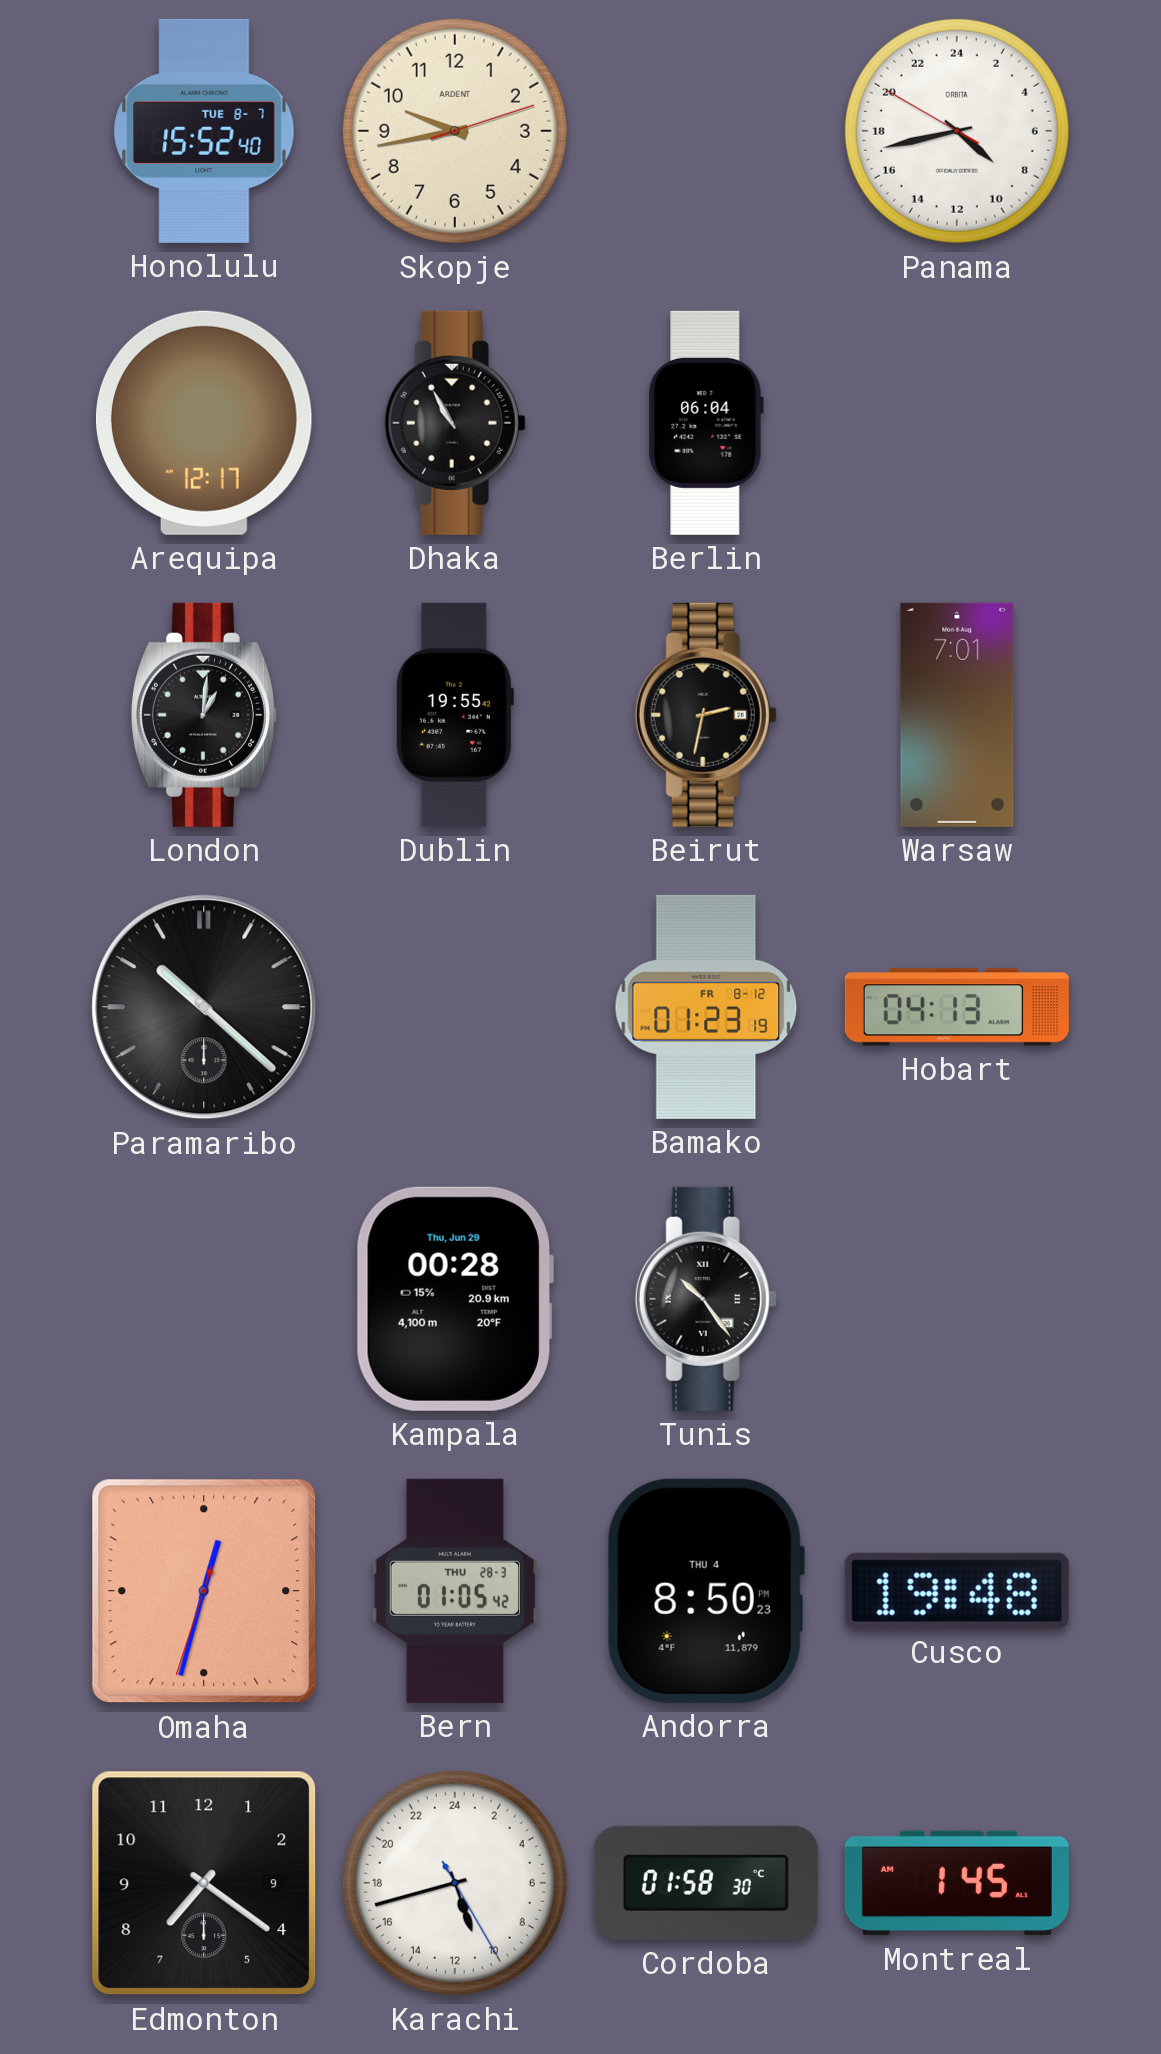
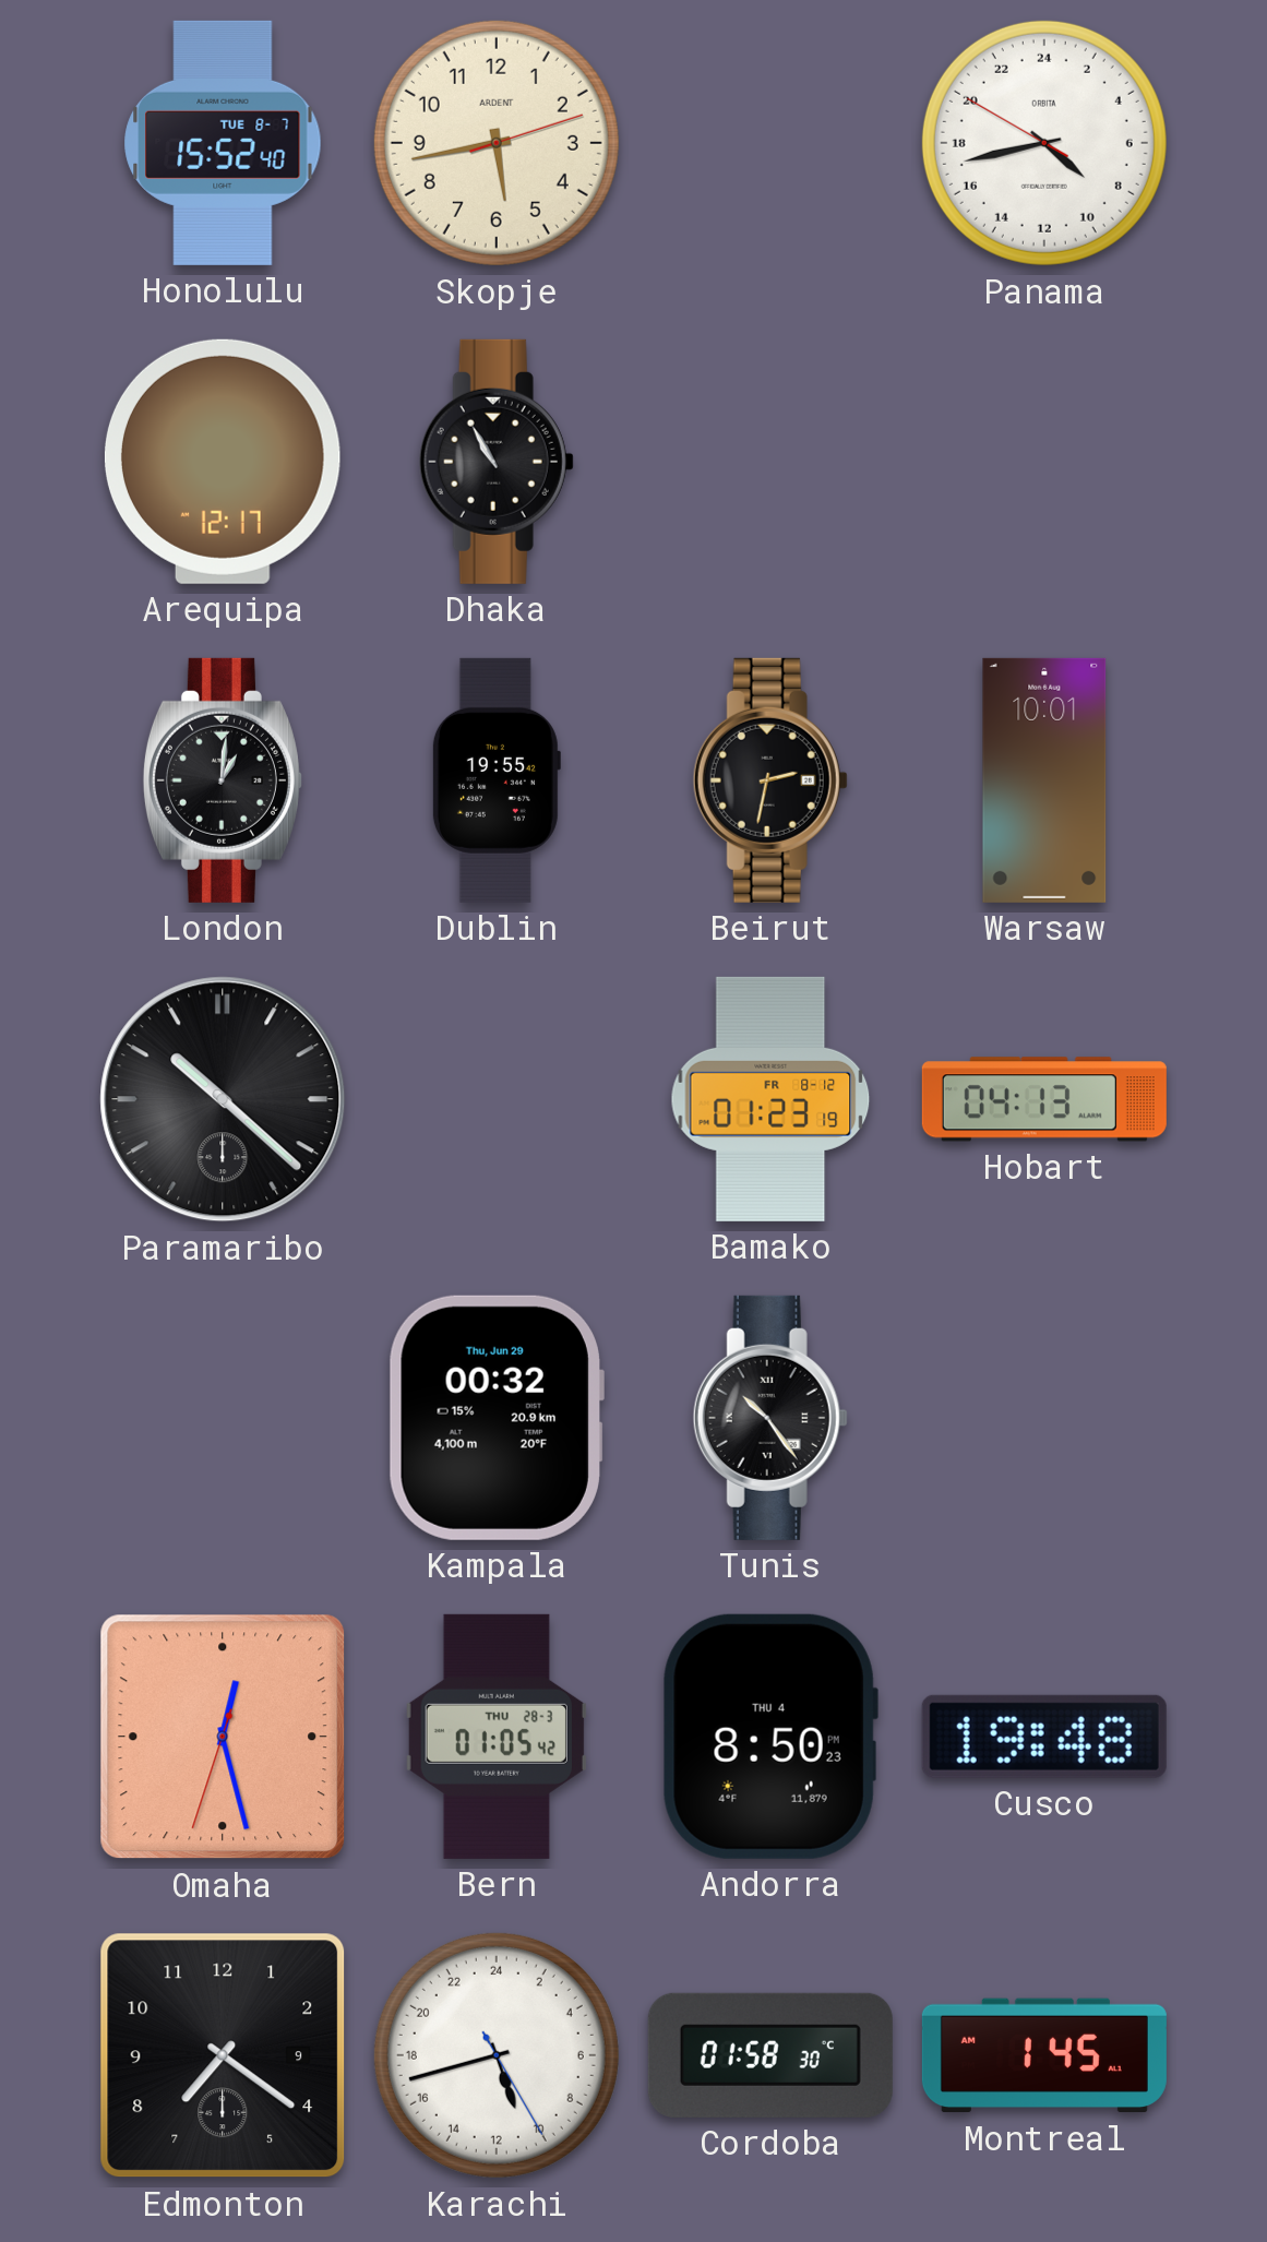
Skopje: 9:43 -> 5:43
Berlin: 06:04 -> none
Warsaw: 7:01 -> 10:01
Kampala: 00:28 -> 00:32
Omaha: 12:32 -> 12:27
